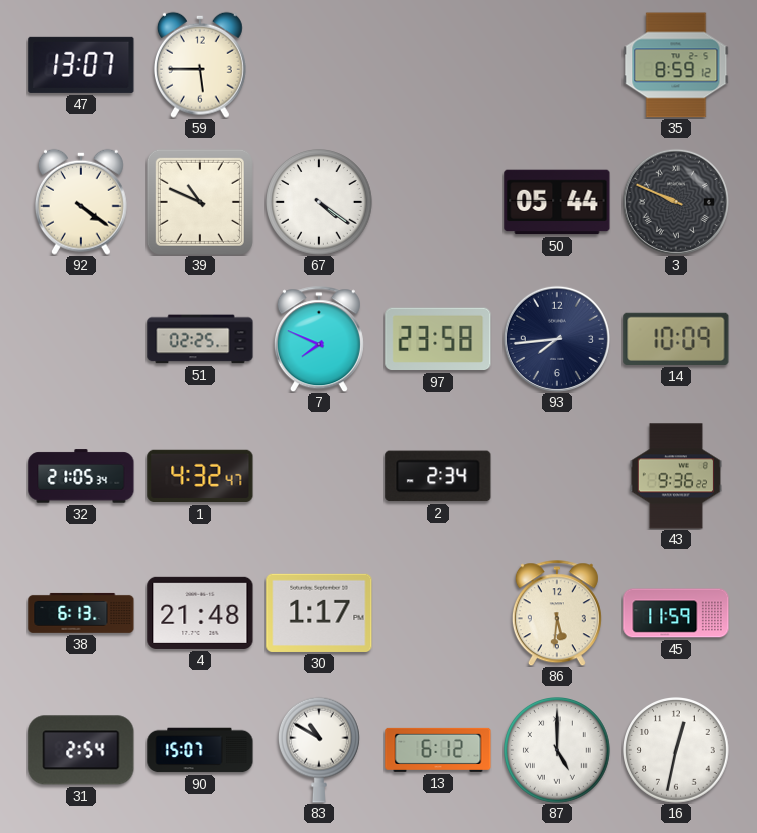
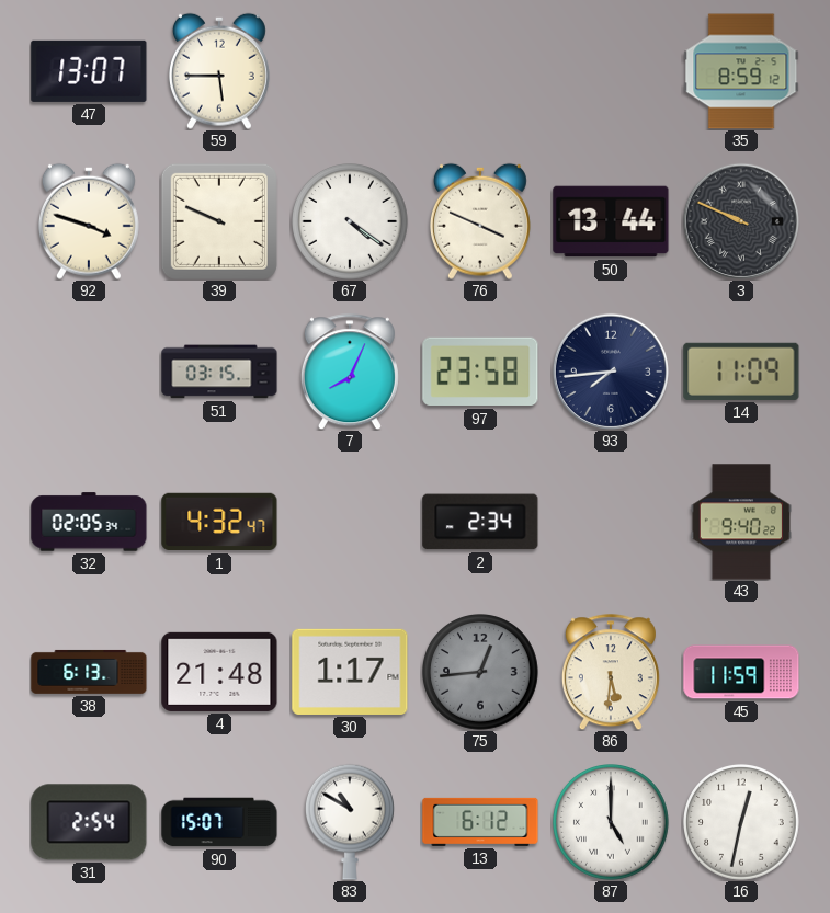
92: 4:21 -> 3:48
39: 10:49 -> 9:49
76: none -> 3:49
50: 05:44 -> 13:44
51: 02:25 -> 03:15
7: 7:49 -> 8:04
14: 10:09 -> 11:09
32: 21:05 -> 02:05
43: 9:36 -> 9:40
75: none -> 12:44
